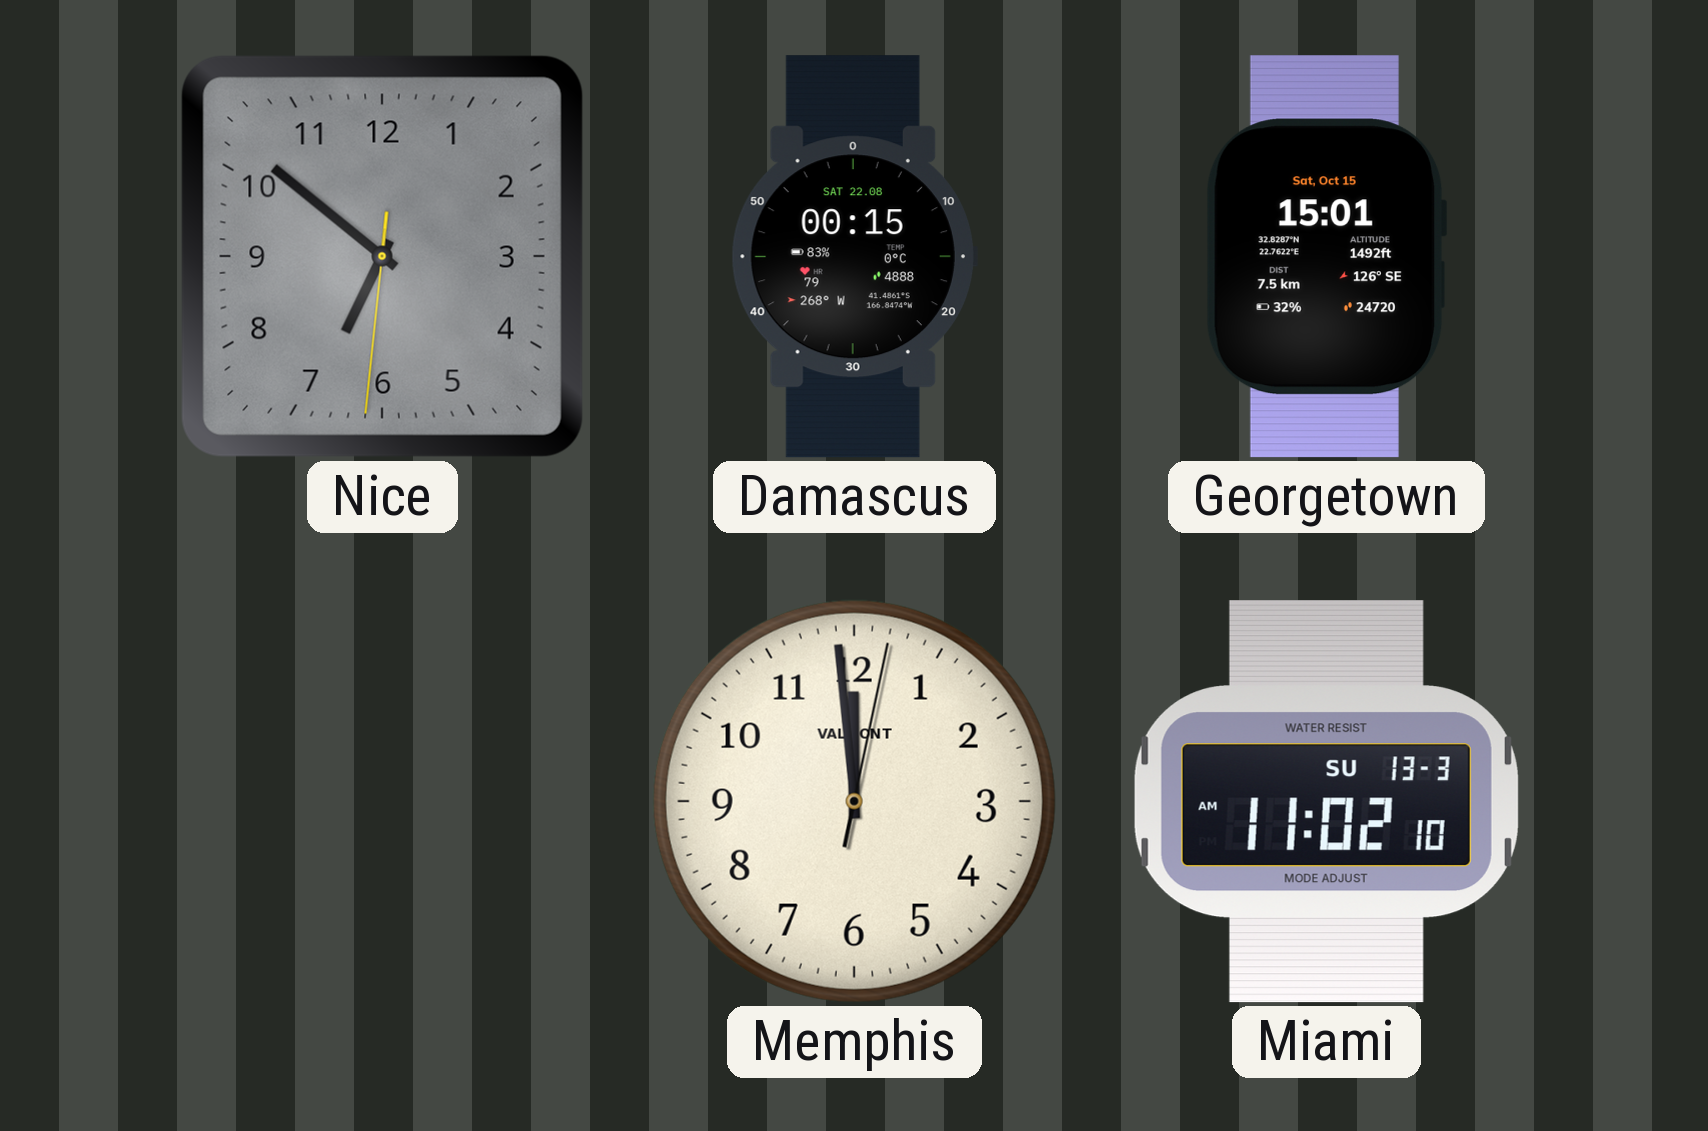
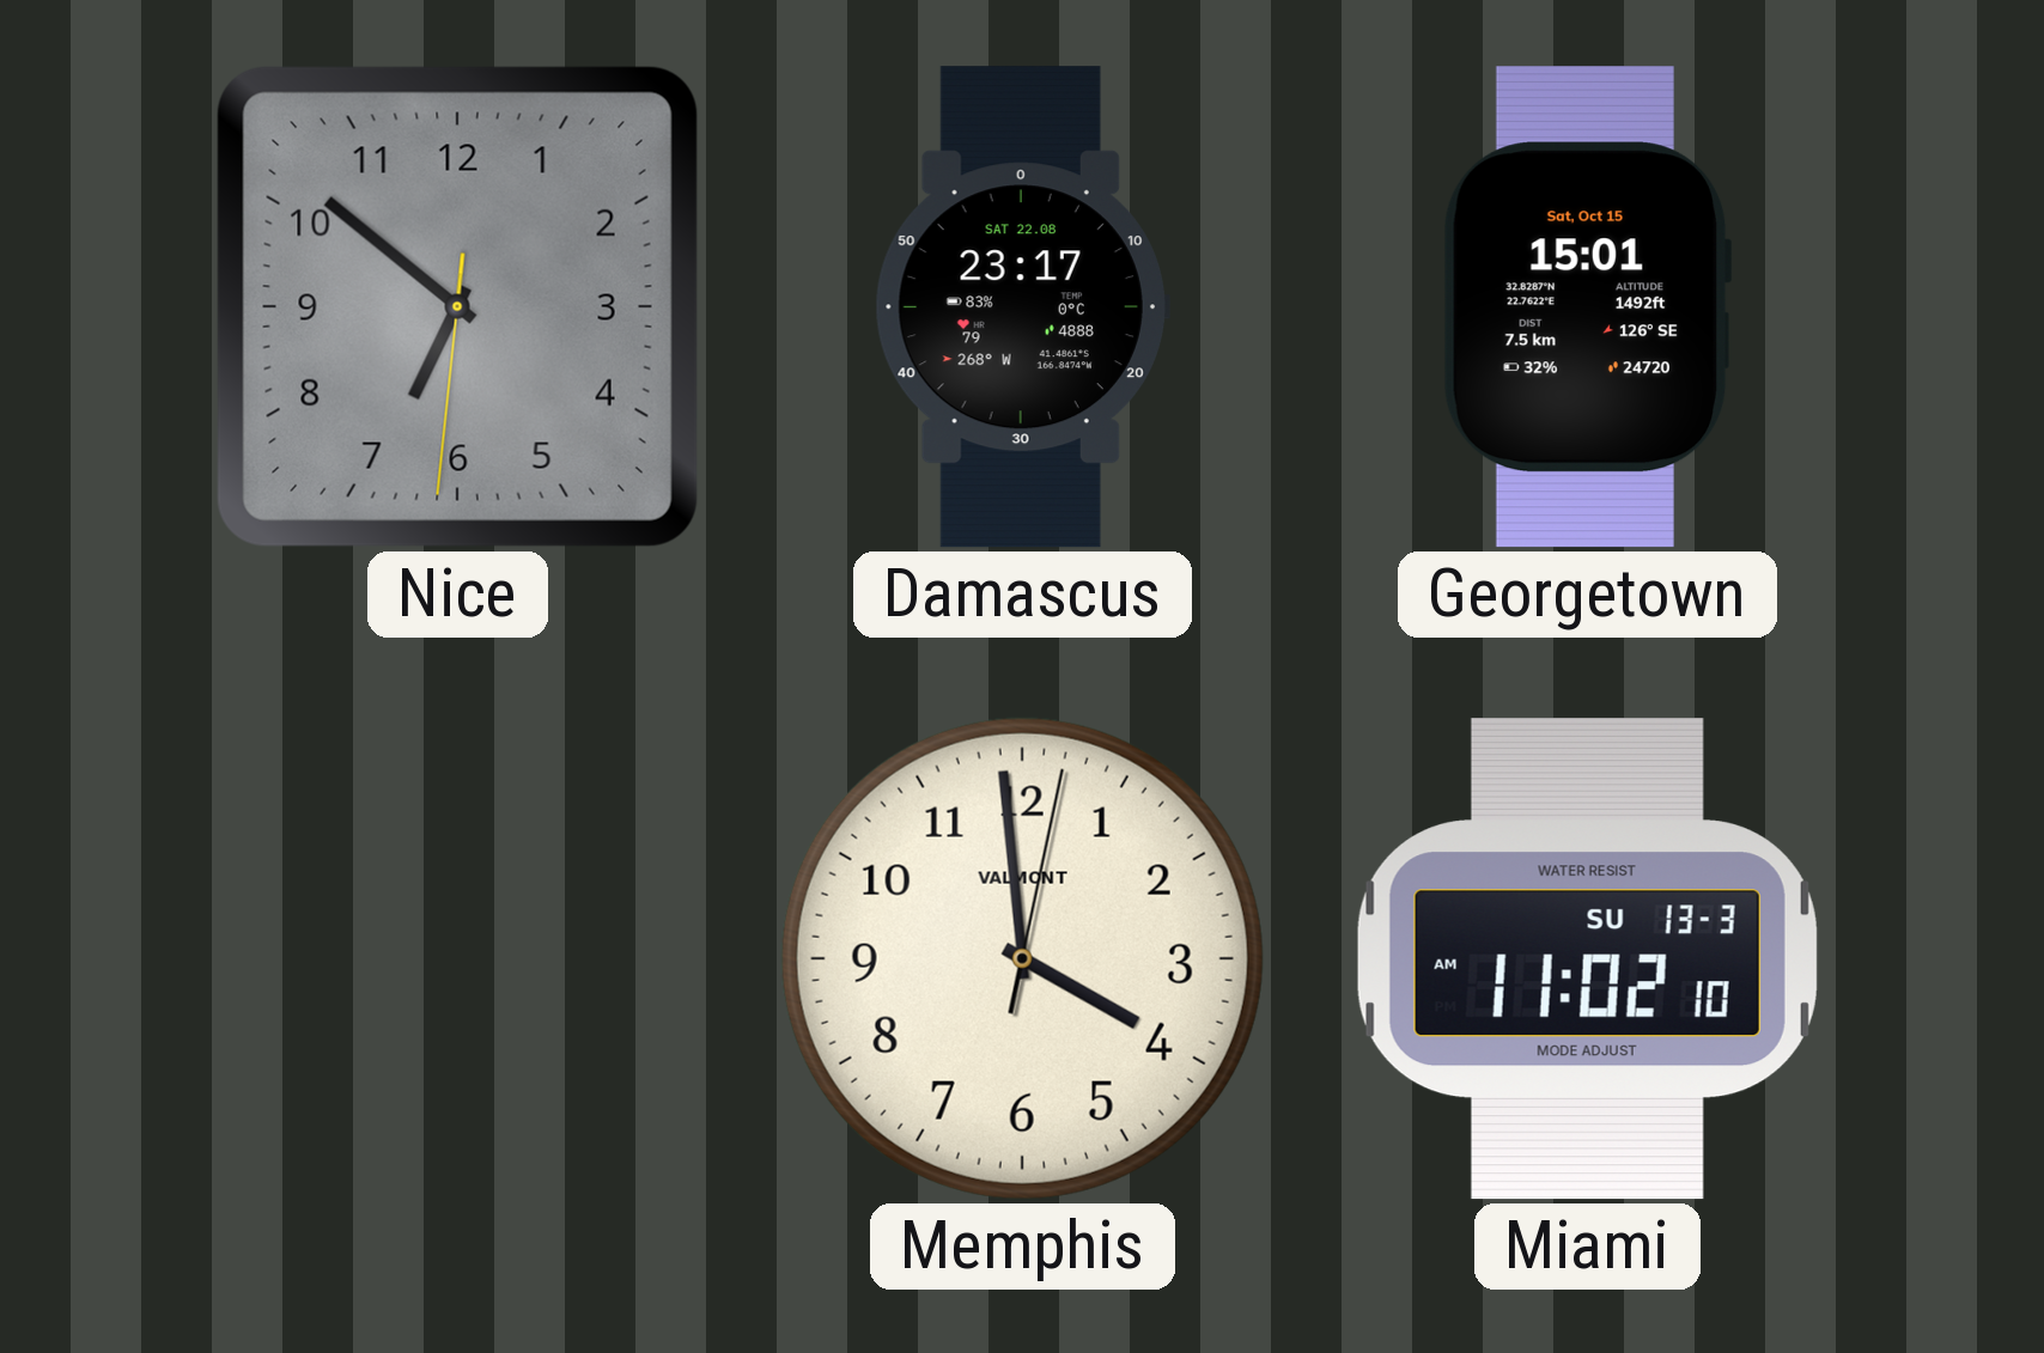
Damascus: 00:15 -> 23:17
Memphis: 11:59 -> 3:59
